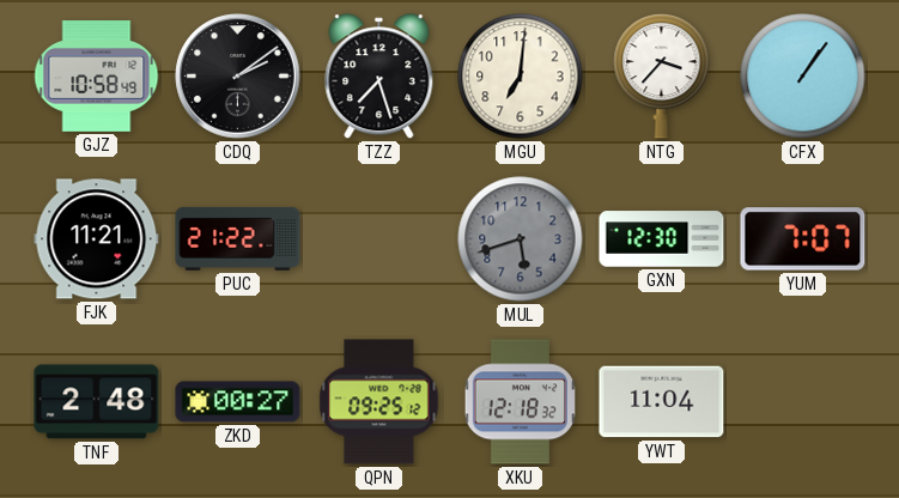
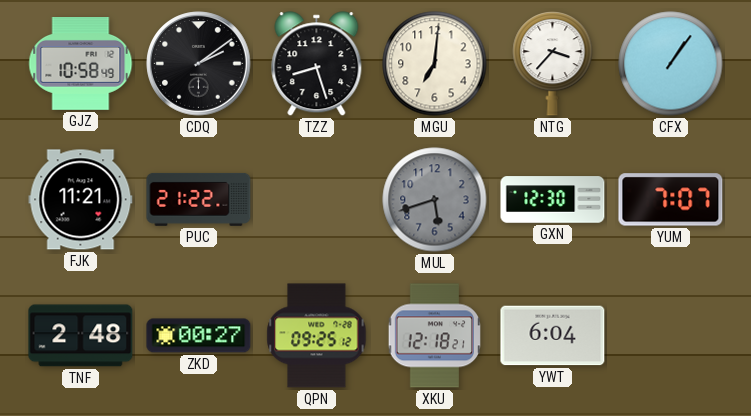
TZZ: 7:27 -> 8:27
XKU: 12:18:32 -> 12:18:21
YWT: 11:04 -> 6:04
